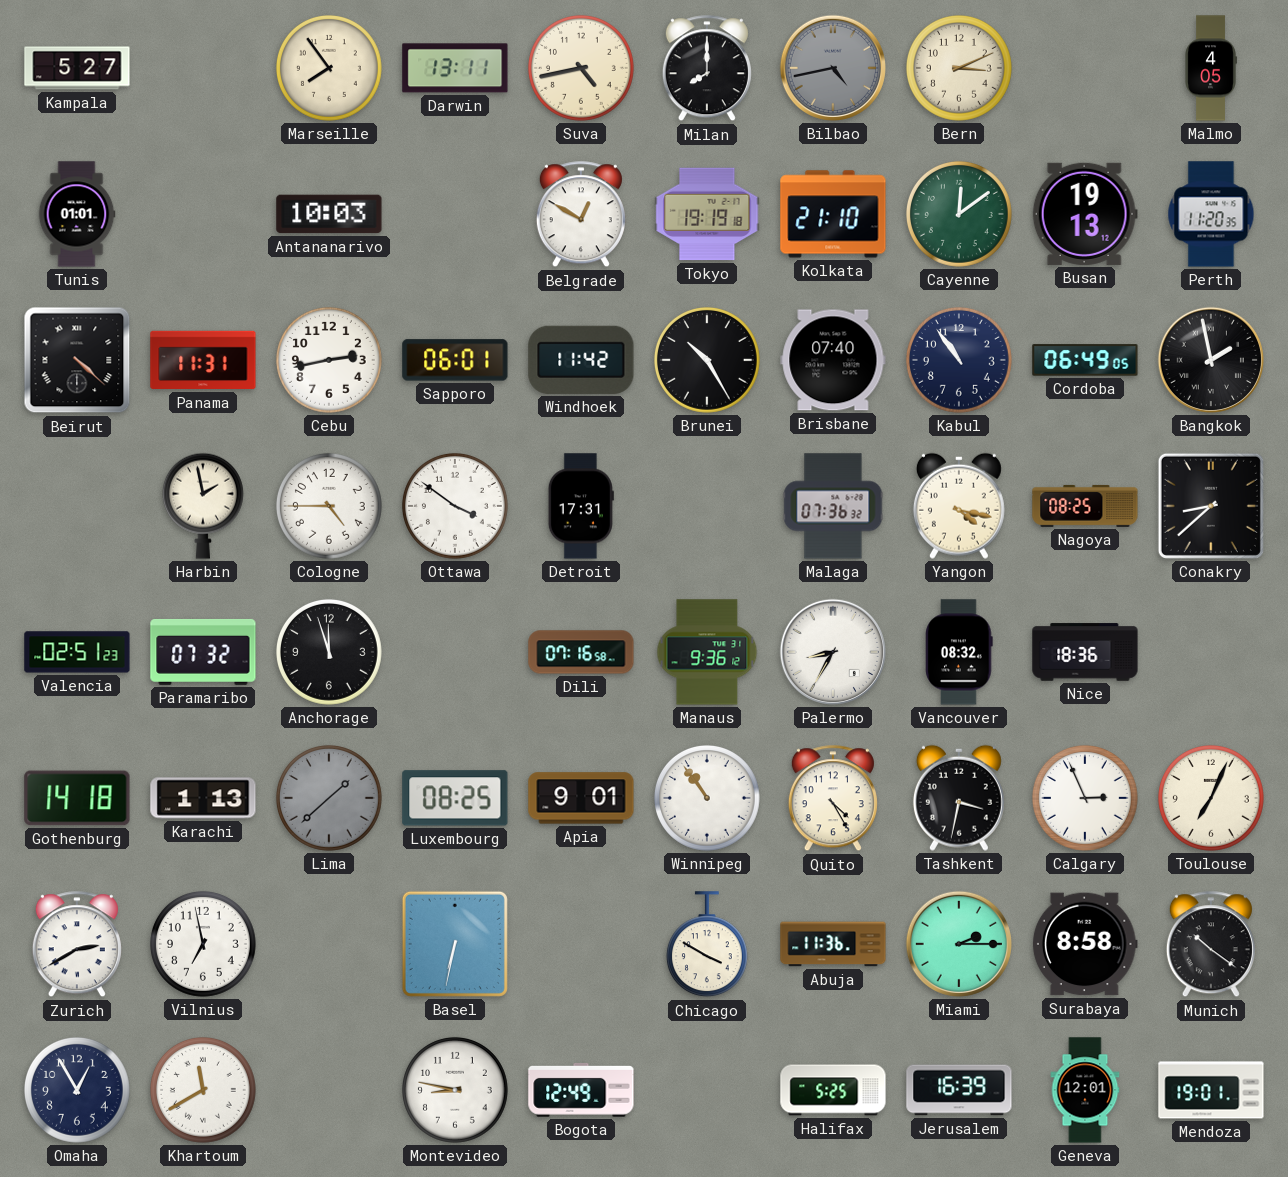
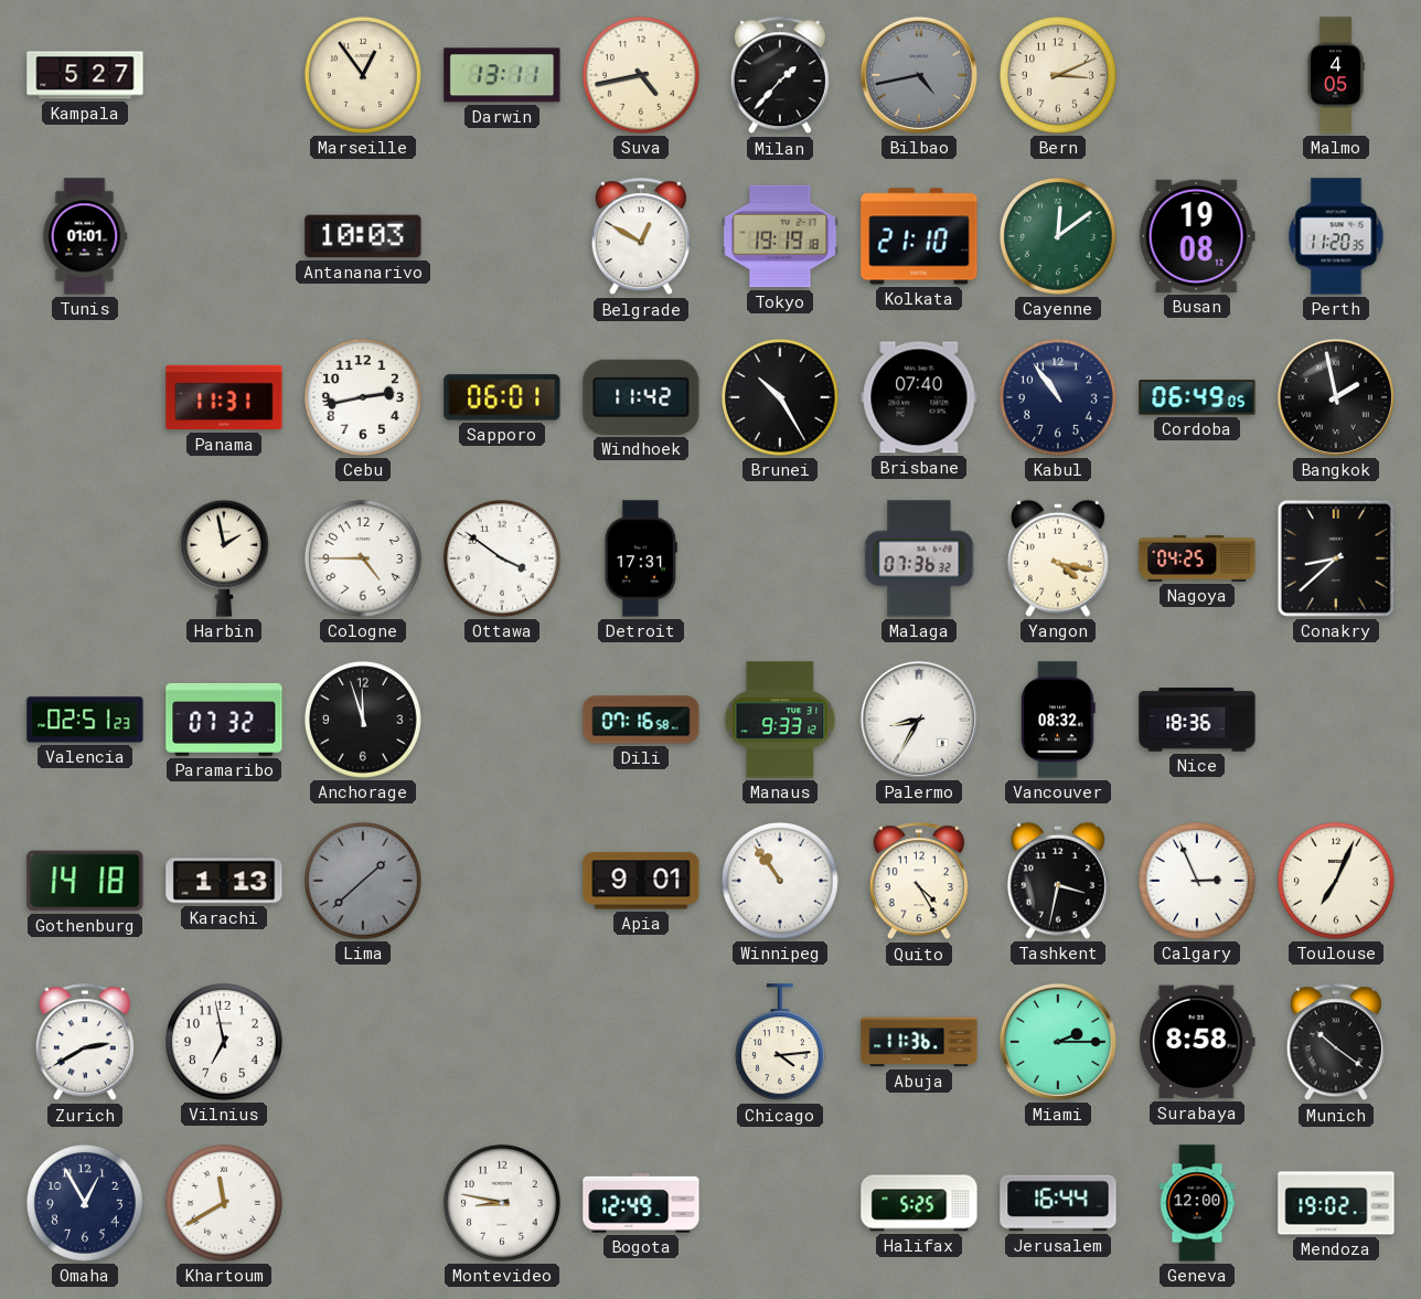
Marseille: 7:54 -> 12:54
Milan: 8:00 -> 1:37
Busan: 19:13 -> 19:08
Beirut: 4:22 -> none
Nagoya: 08:25 -> 04:25
Manaus: 9:36 -> 9:33
Luxembourg: 08:25 -> none
Basel: 6:32 -> none
Chicago: 3:50 -> 4:14
Jerusalem: 16:39 -> 16:44
Geneva: 12:01 -> 12:00
Mendoza: 19:01 -> 19:02
